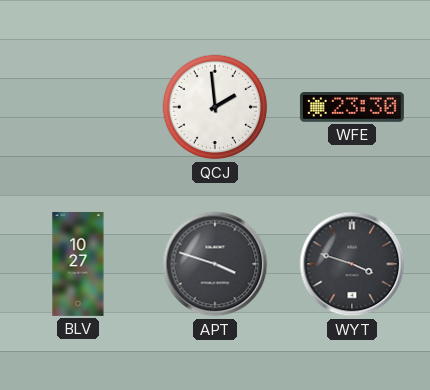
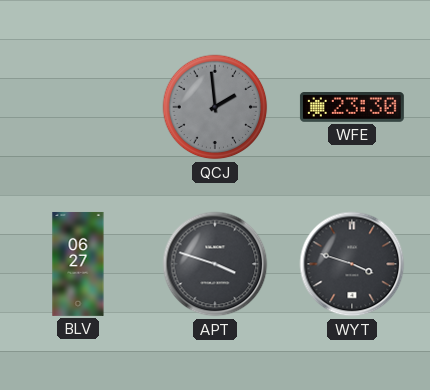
QCJ dial: white -> grey
BLV: 10:27 -> 06:27
